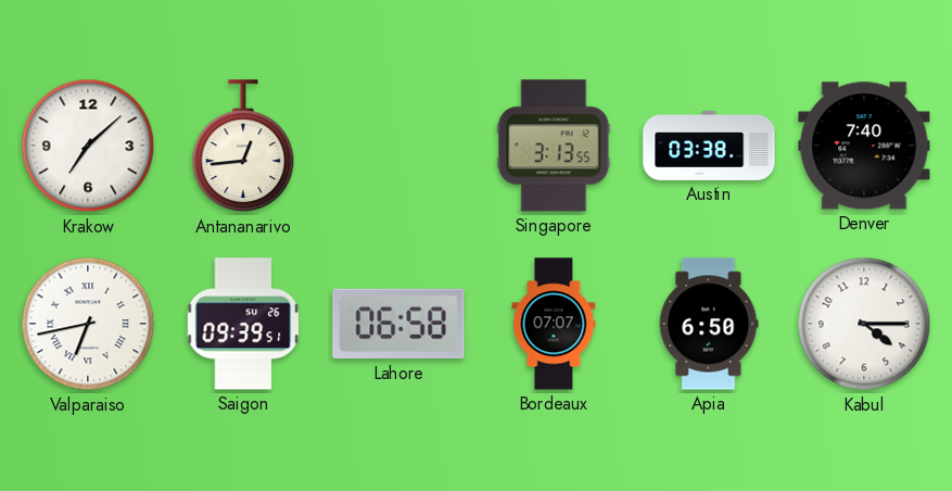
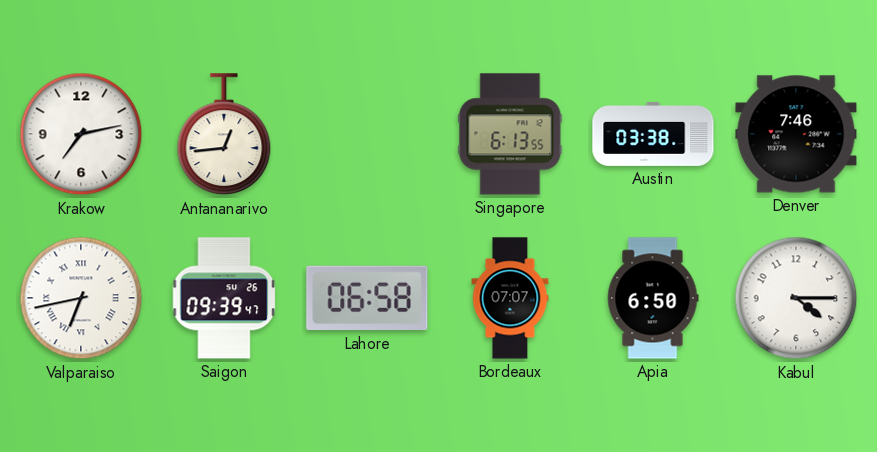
Krakow: 7:08 -> 7:13
Singapore: 3:13 -> 6:13
Denver: 7:40 -> 7:46
Saigon: 09:39:51 -> 09:39:47
